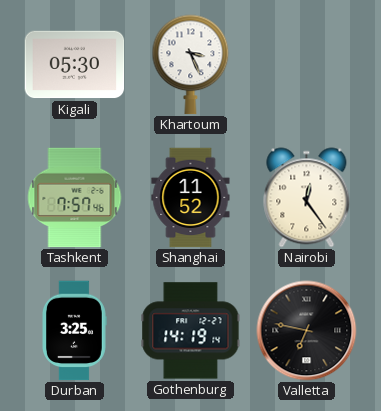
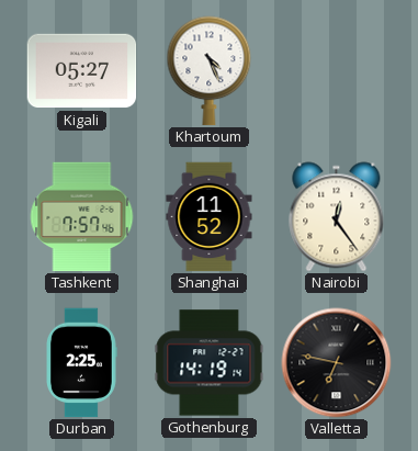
Kigali: 05:30 -> 05:27
Khartoum: 3:26 -> 4:26
Durban: 3:25 -> 2:25
